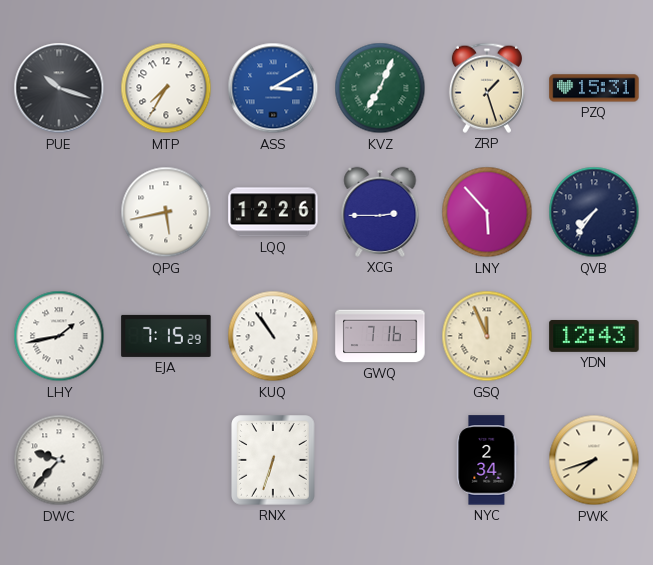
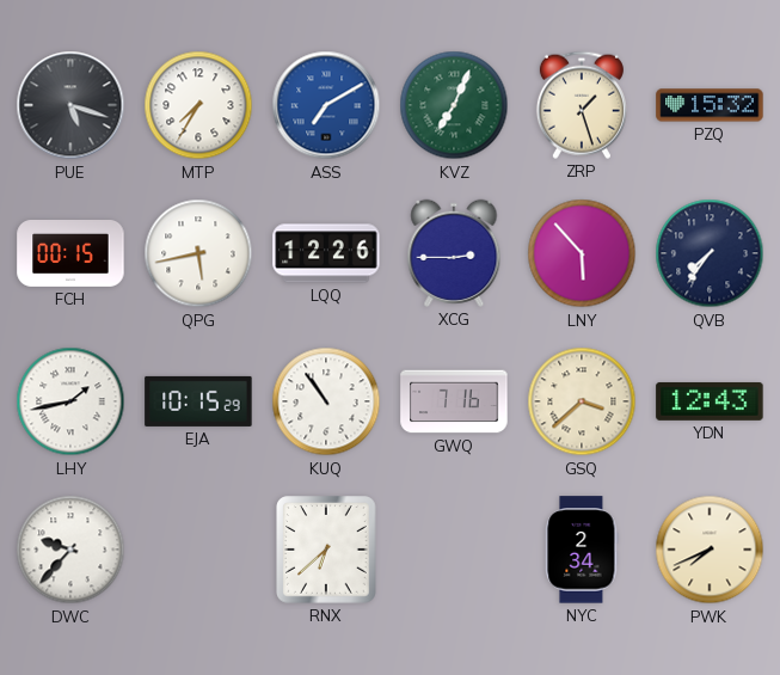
PUE: 10:18 -> 5:18
ASS: 3:10 -> 7:10
PZQ: 15:31 -> 15:32
FCH: none -> 00:15
EJA: 7:15 -> 10:15
GSQ: 11:56 -> 3:38
RNX: 6:33 -> 6:38
PWK: 7:42 -> 7:41
